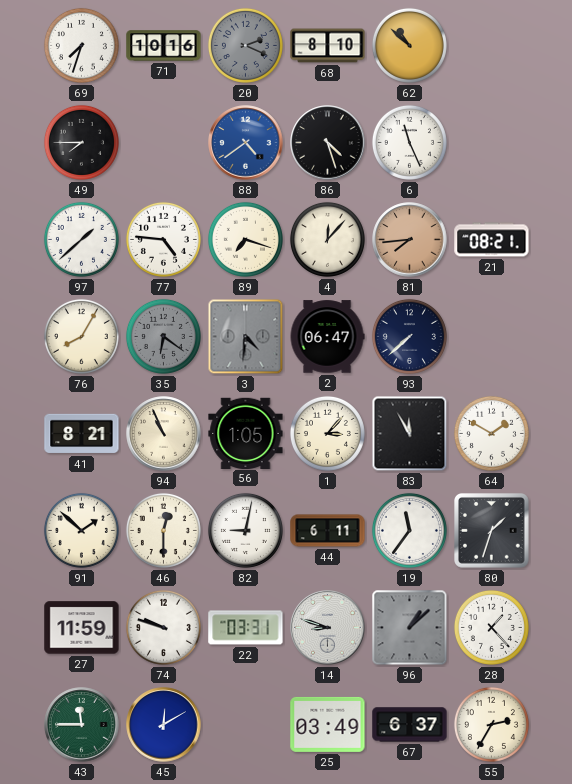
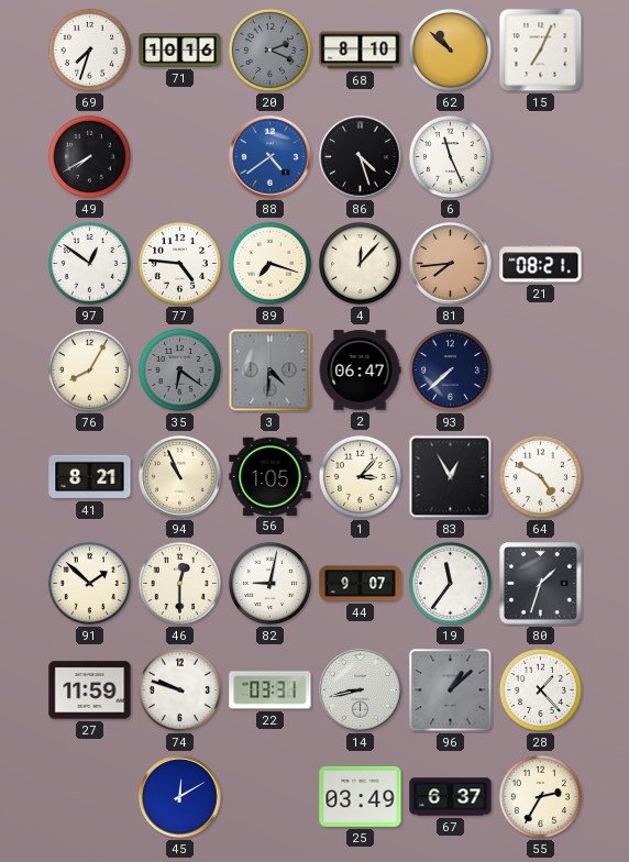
15: none -> 7:04
49: 7:45 -> 7:40
97: 1:38 -> 12:51
83: 11:55 -> 12:55
64: 1:50 -> 4:50
44: 6:11 -> 9:07
14: 8:48 -> 8:43
43: 11:45 -> none
